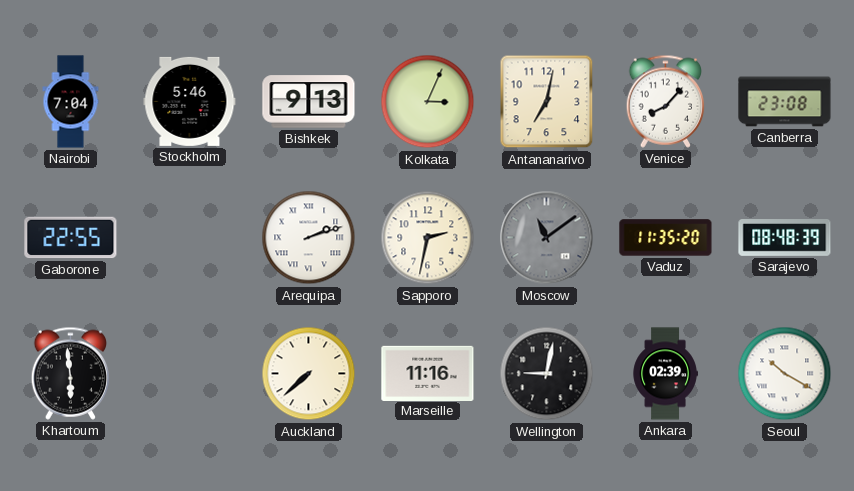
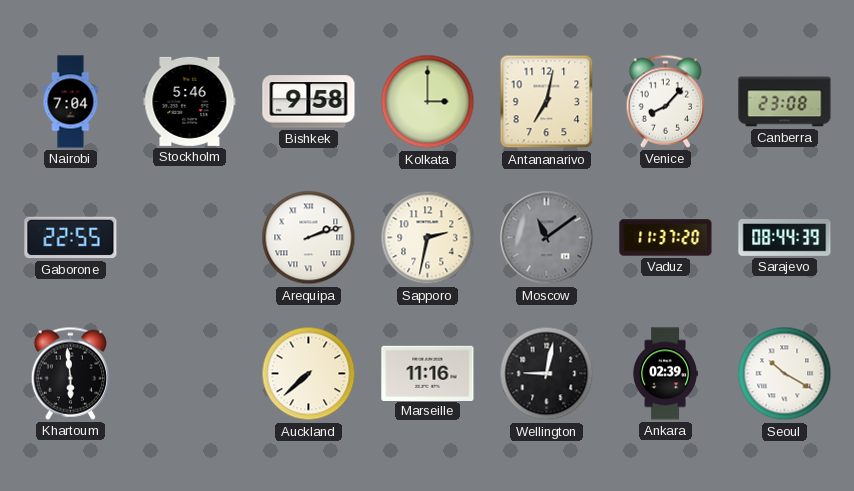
Bishkek: 9:13 -> 9:58
Kolkata: 3:04 -> 3:00
Vaduz: 11:35 -> 11:37
Sarajevo: 08:48 -> 08:44
